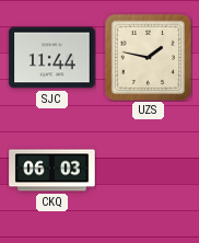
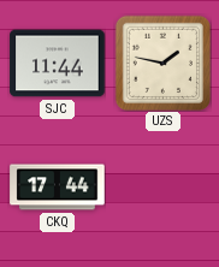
CKQ: 06:03 -> 17:44
